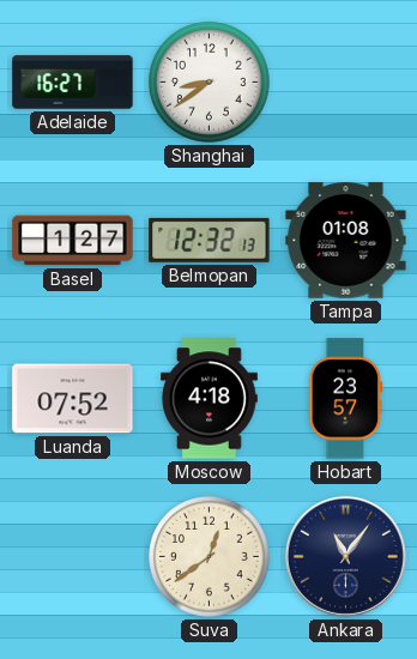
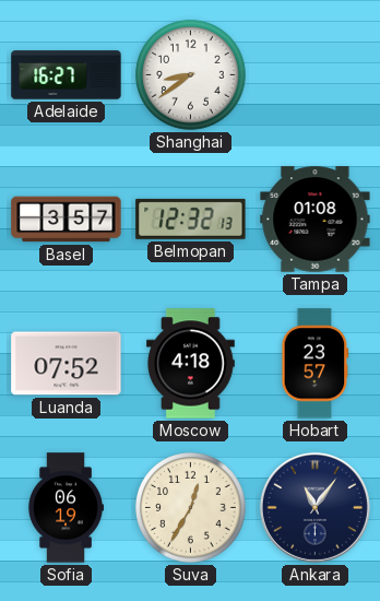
Basel: 1:27 -> 3:57
Sofia: none -> 06:19
Suva: 12:39 -> 12:35
